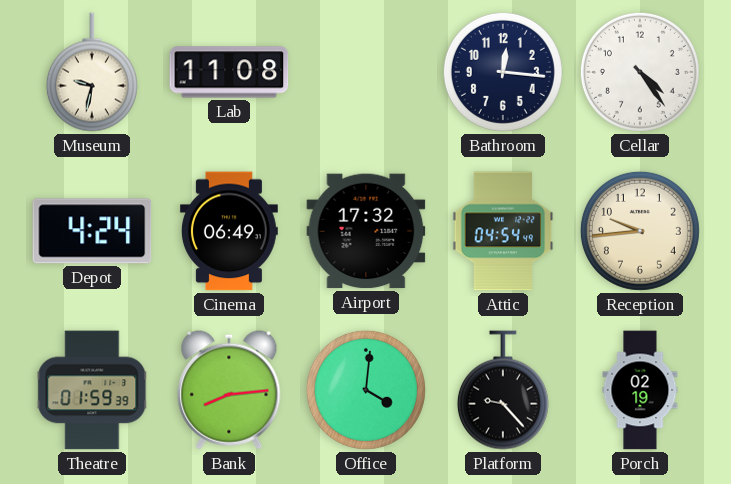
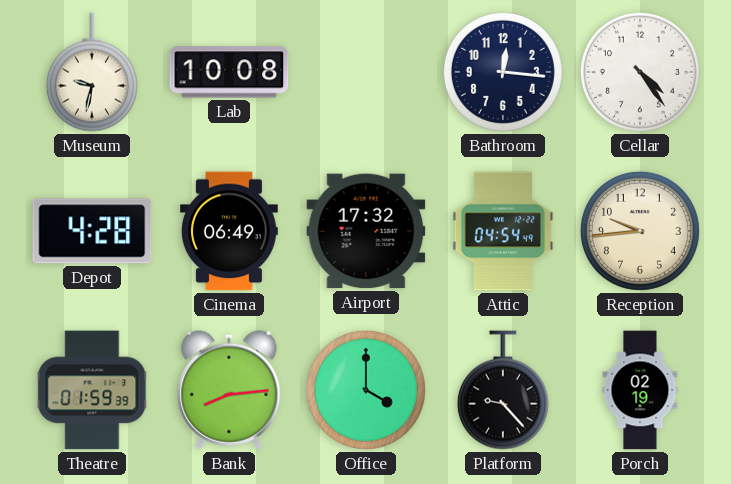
Lab: 11:08 -> 10:08
Depot: 4:24 -> 4:28
Office: 4:01 -> 4:00
